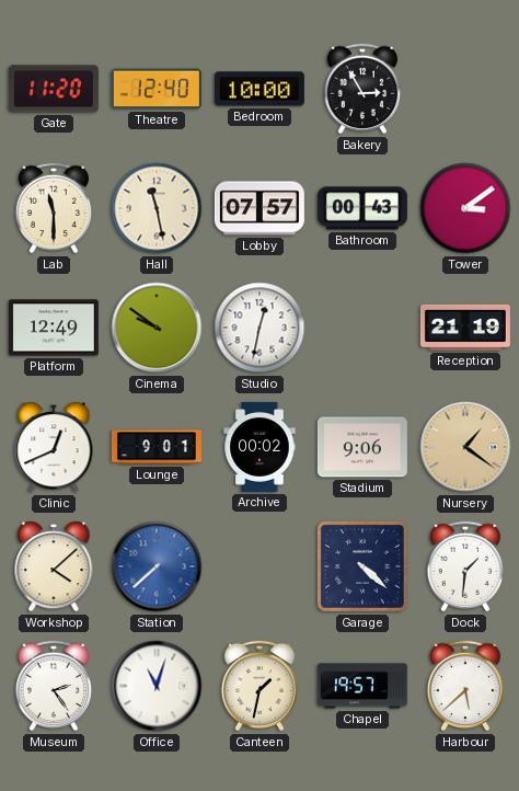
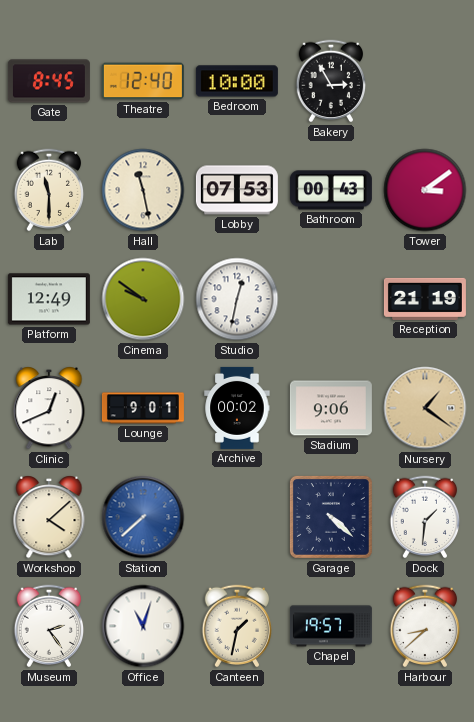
Gate: 11:20 -> 8:45
Lobby: 07:57 -> 07:53
Harbour: 5:38 -> 8:38
